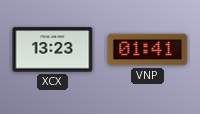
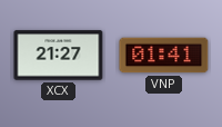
XCX: 13:23 -> 21:27
